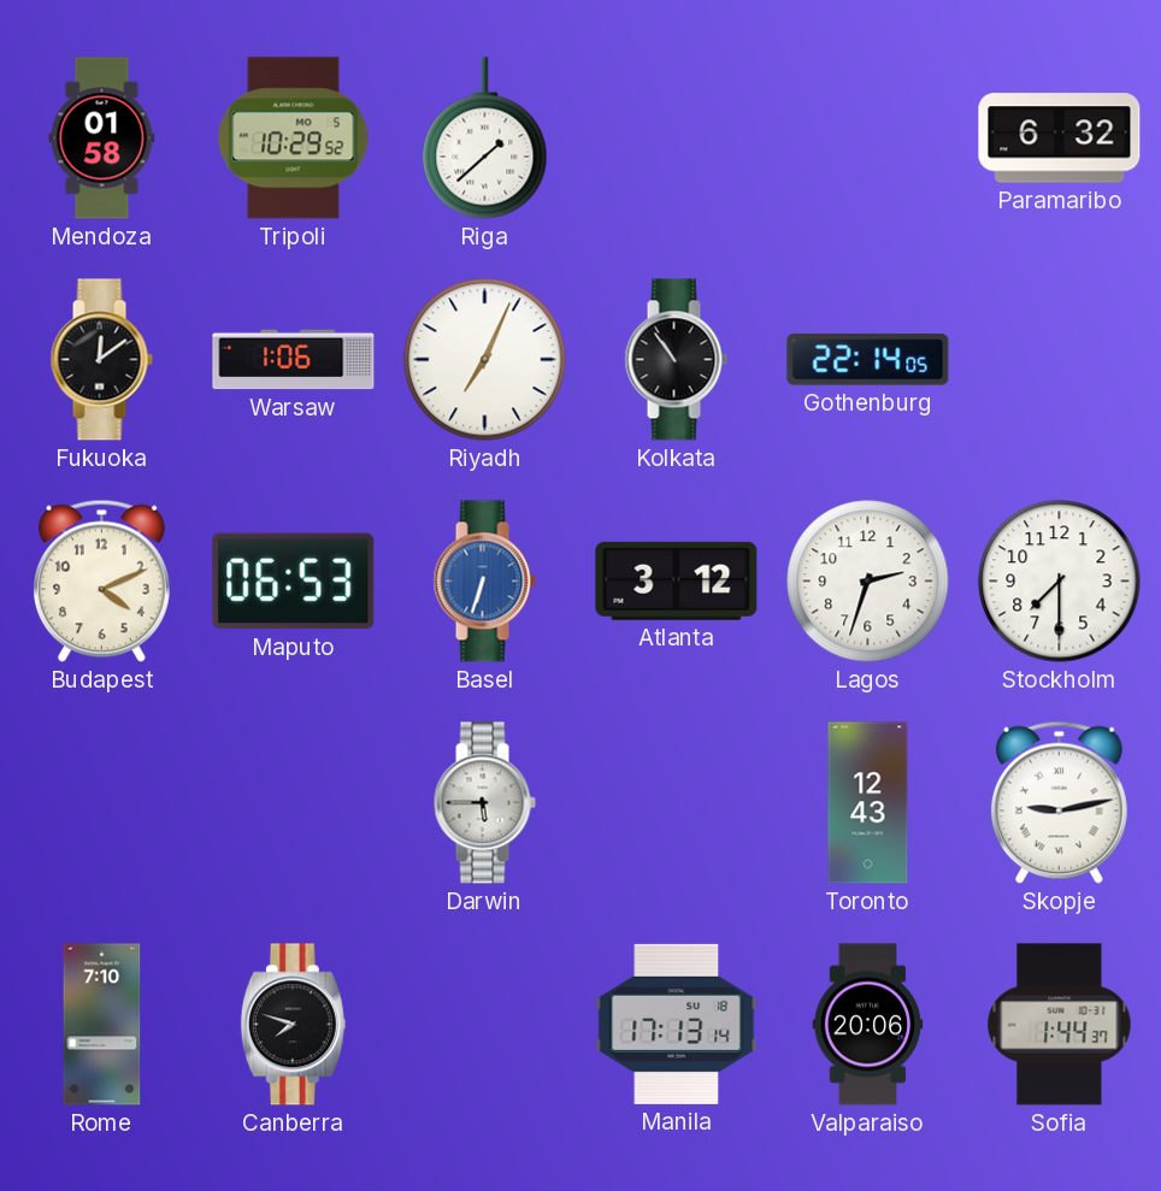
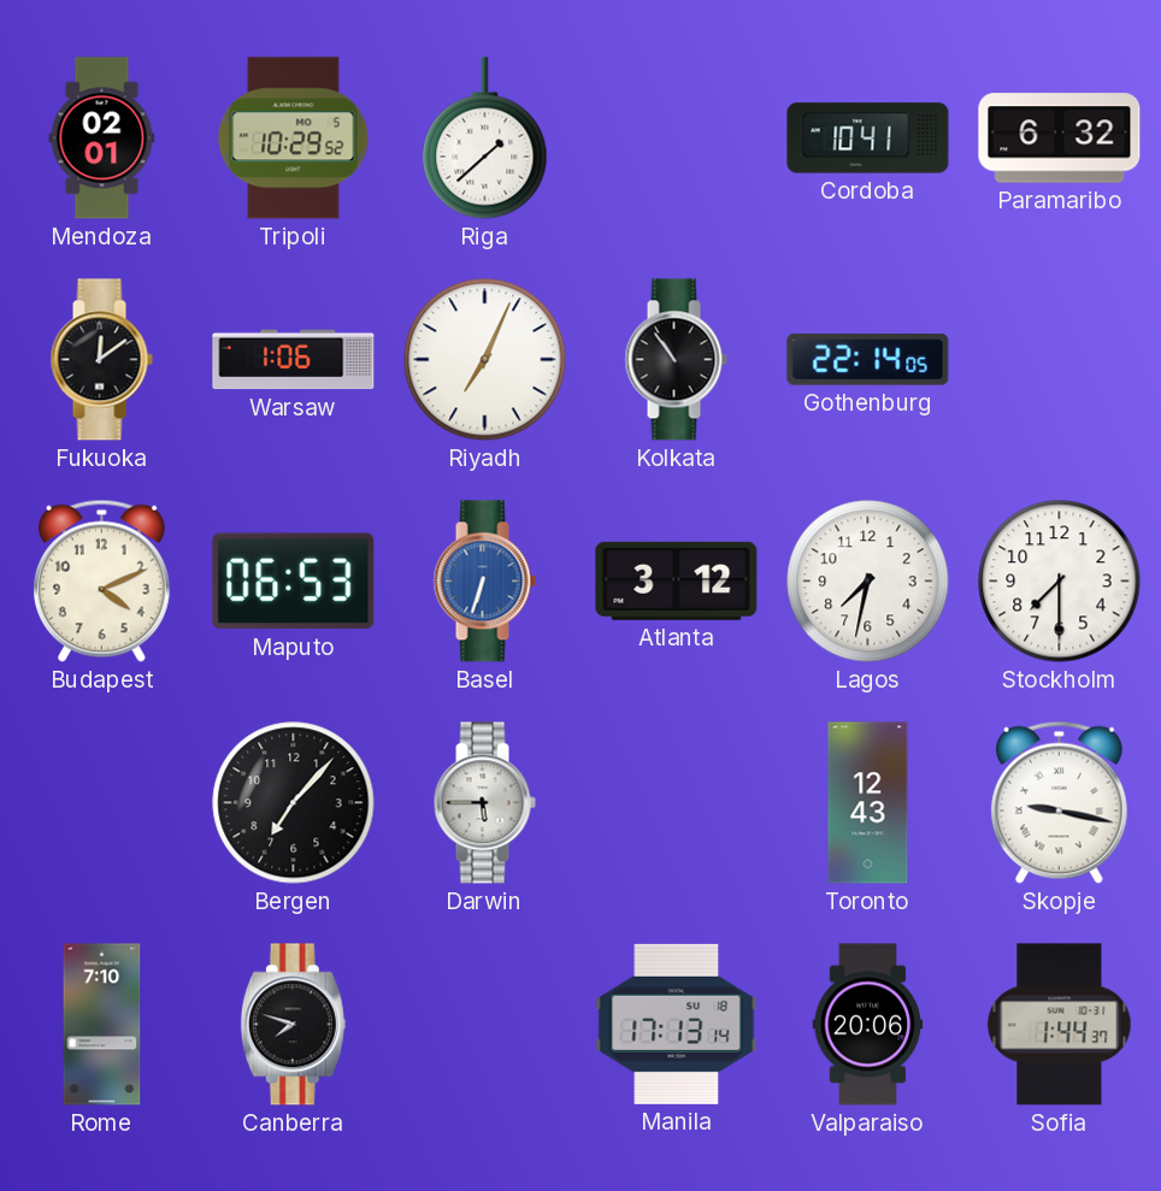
Mendoza: 01:58 -> 02:01
Cordoba: none -> 10:41
Lagos: 2:33 -> 7:32
Bergen: none -> 7:07
Skopje: 9:13 -> 9:17
